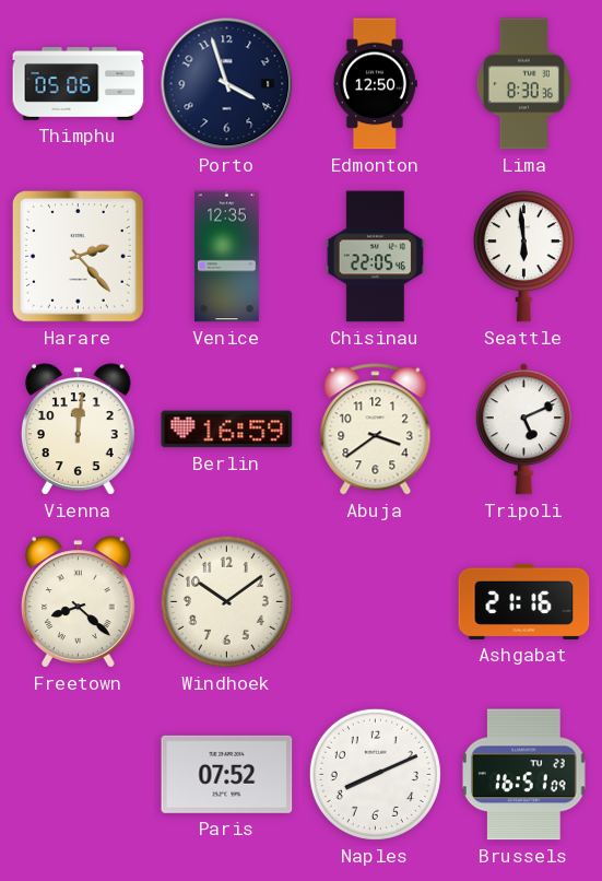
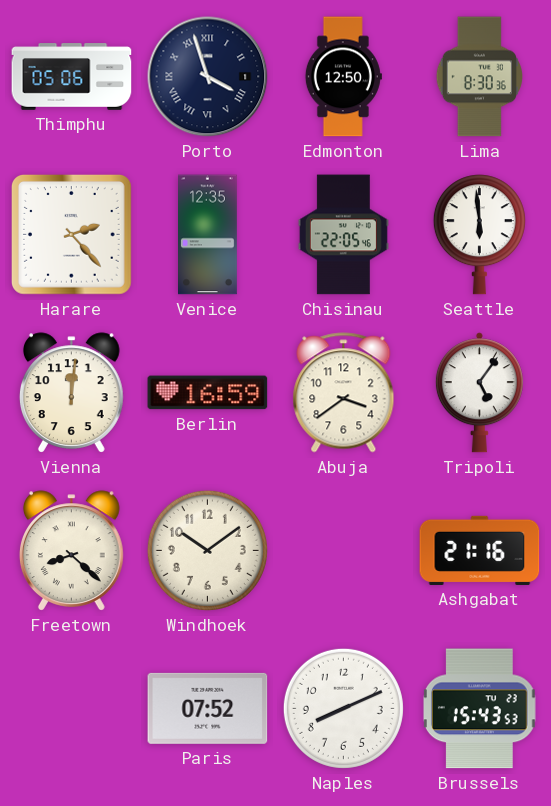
Porto numerals: Arabic -> Roman
Tripoli: 5:11 -> 5:06
Brussels: 16:51 -> 15:43
